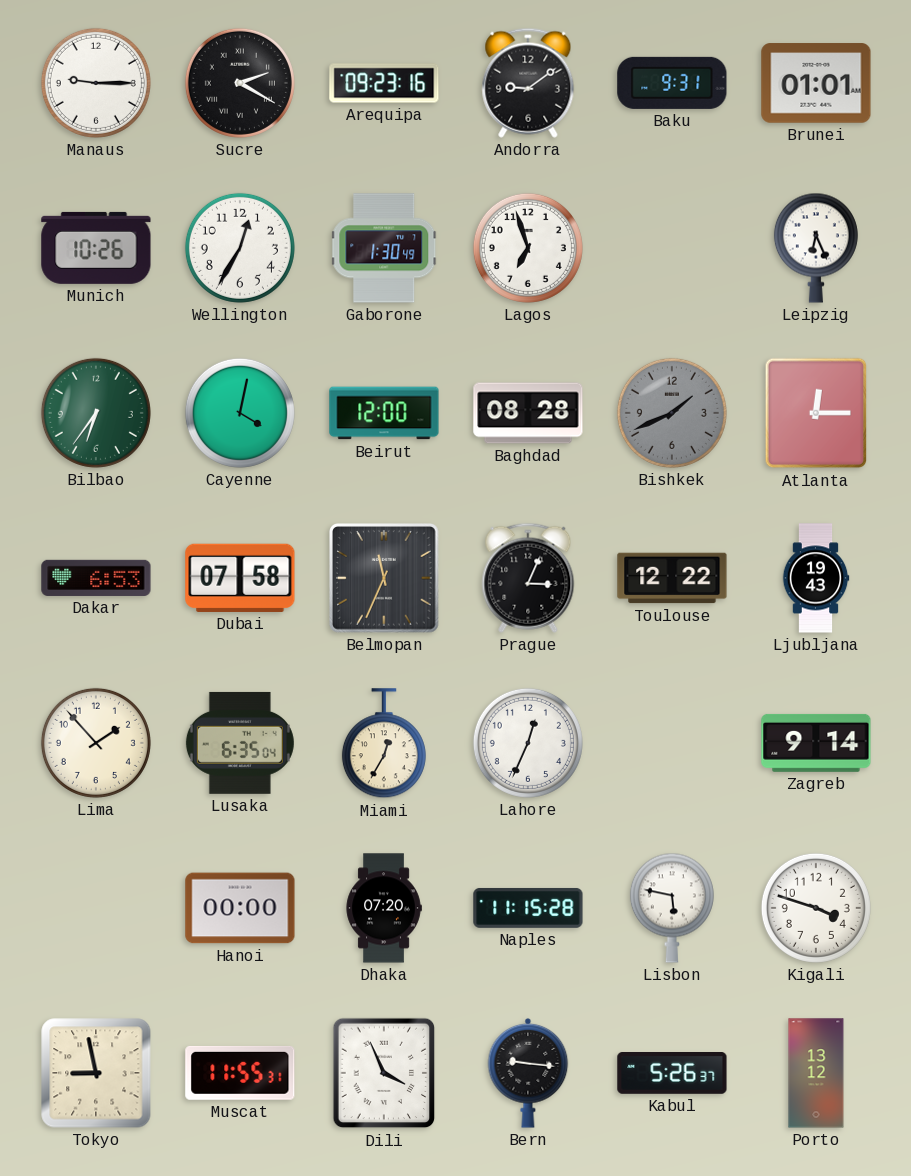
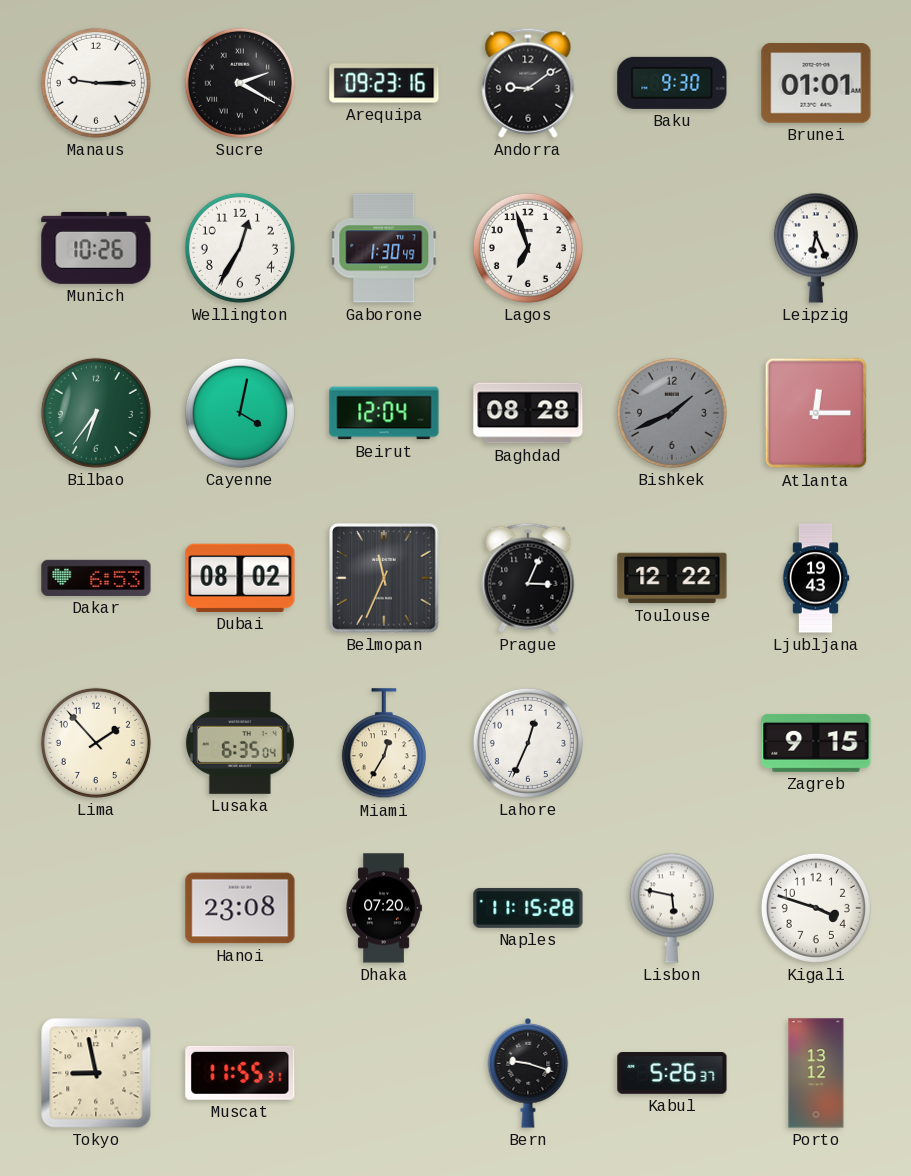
Baku: 9:31 -> 9:30
Beirut: 12:00 -> 12:04
Dubai: 07:58 -> 08:02
Zagreb: 9:14 -> 9:15
Hanoi: 00:00 -> 23:08
Dili: 3:56 -> none
Bern: 9:16 -> 9:18
